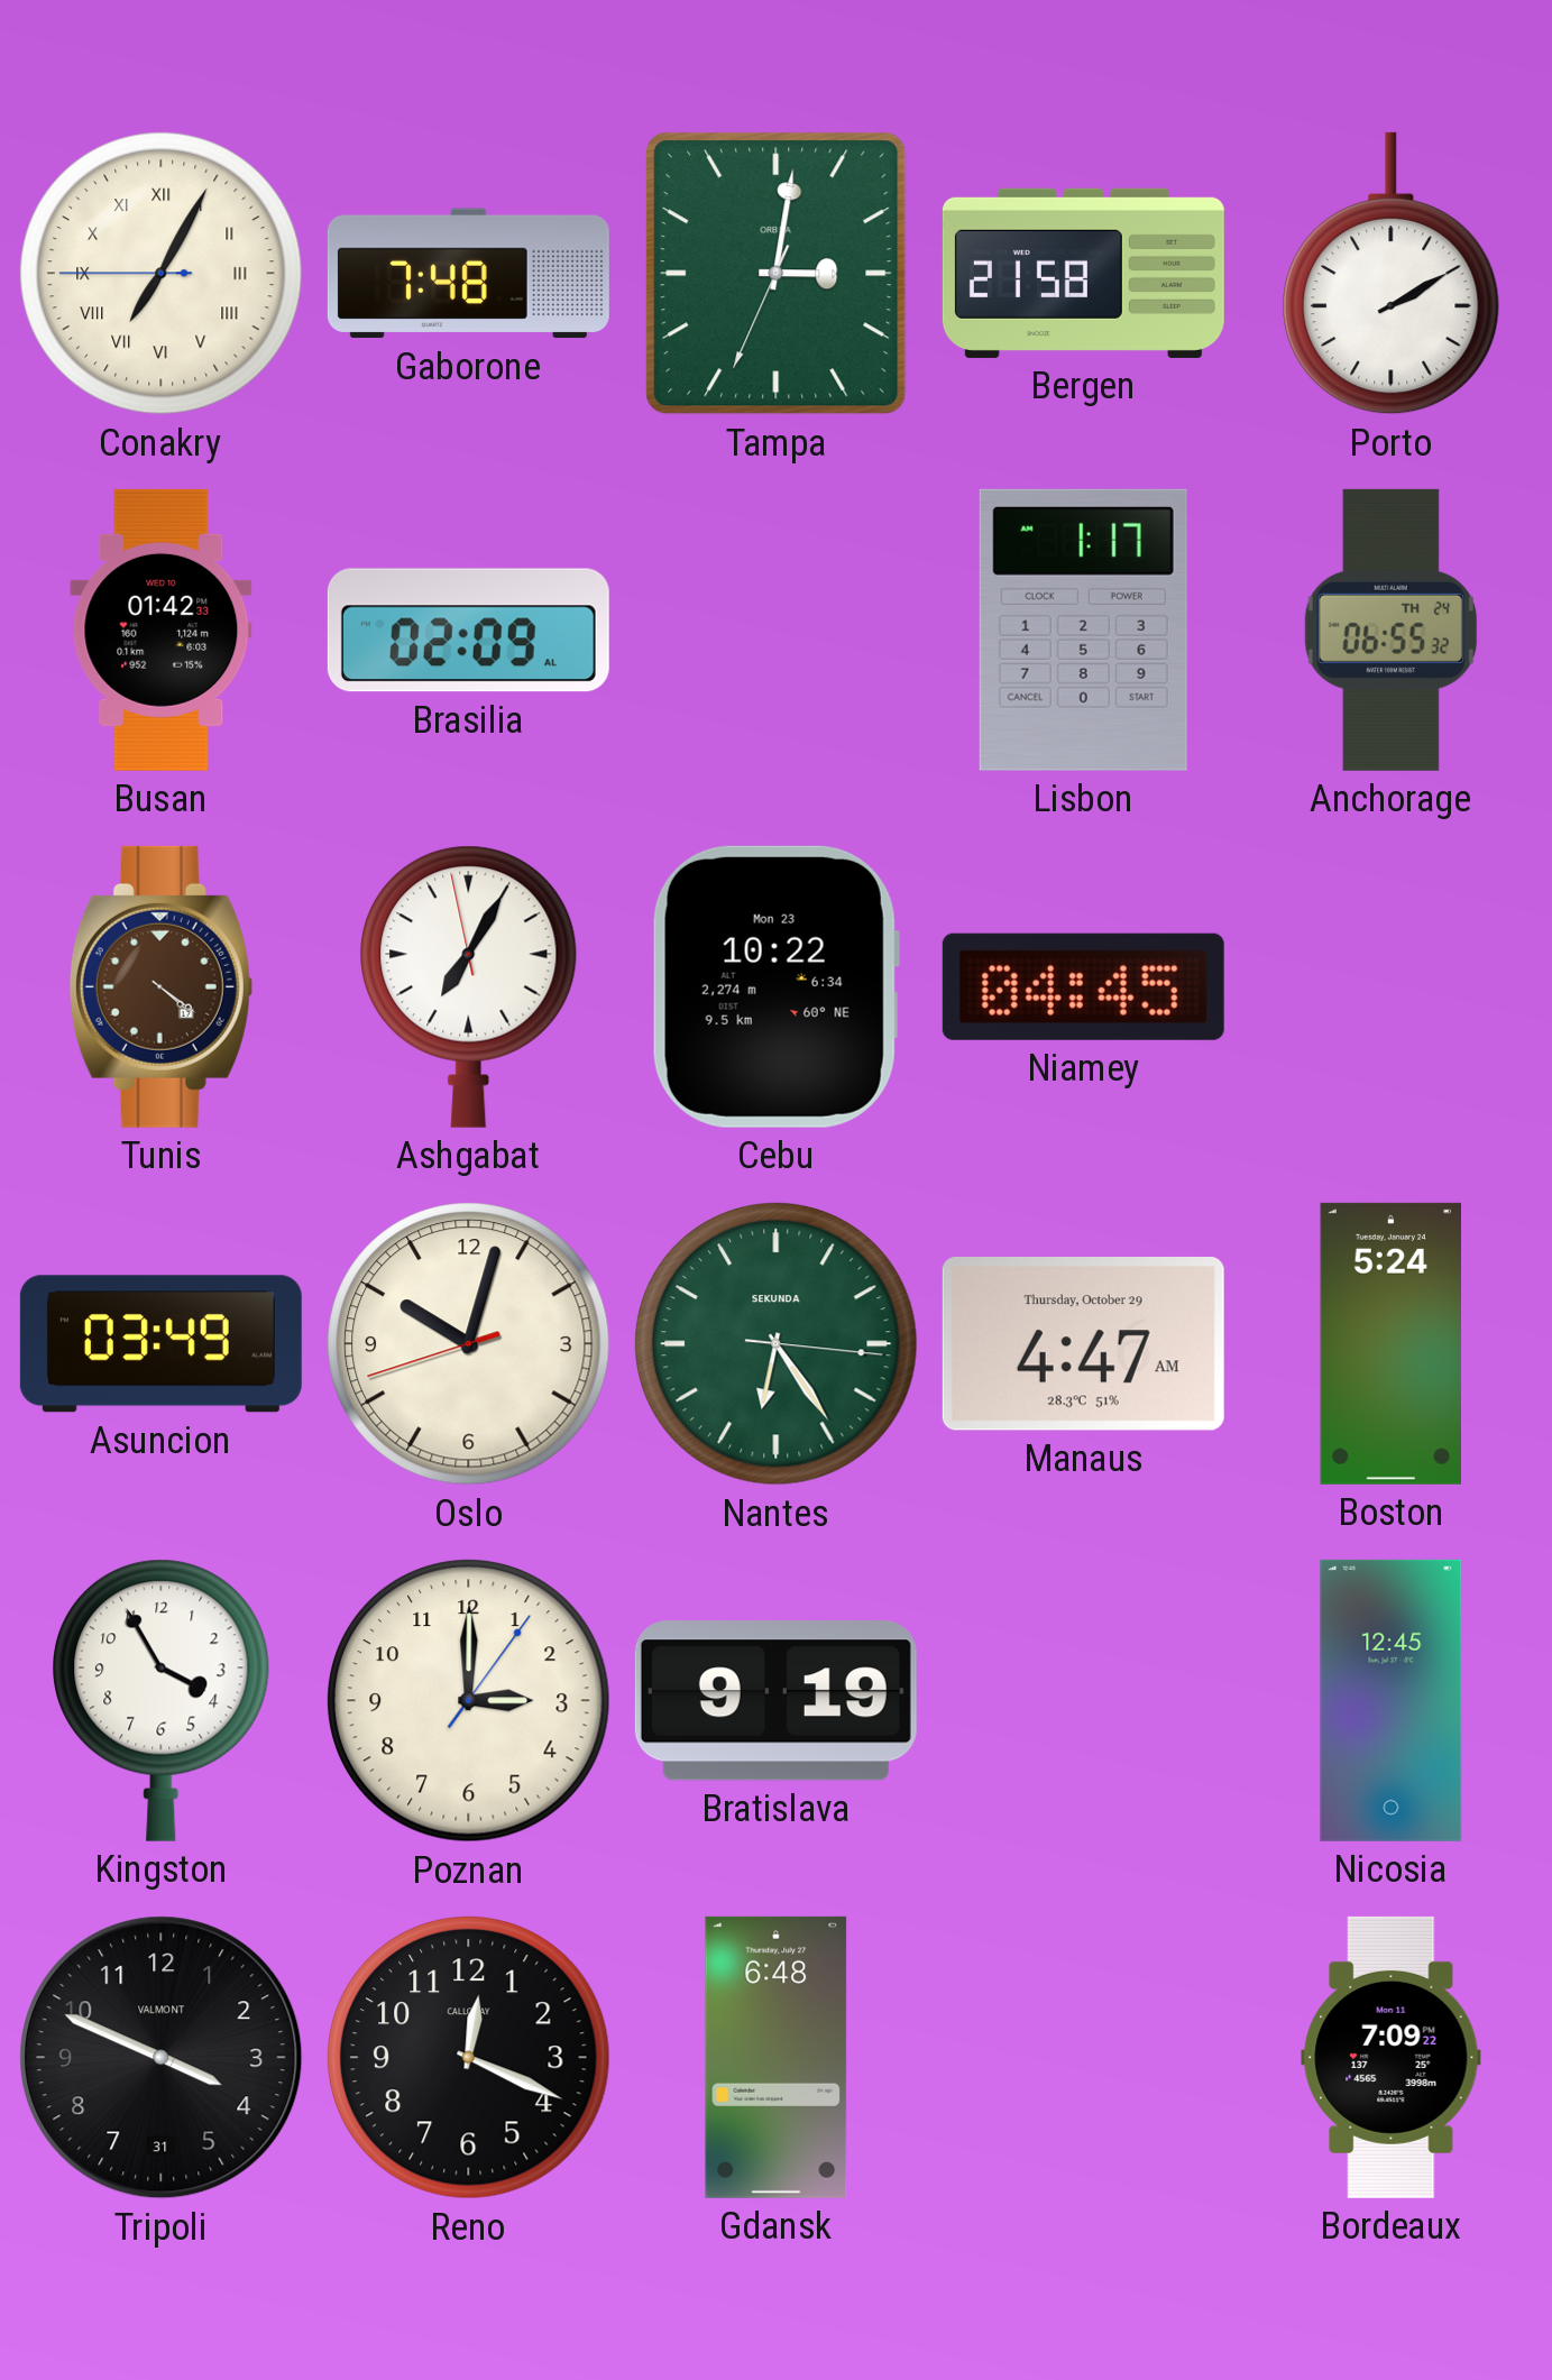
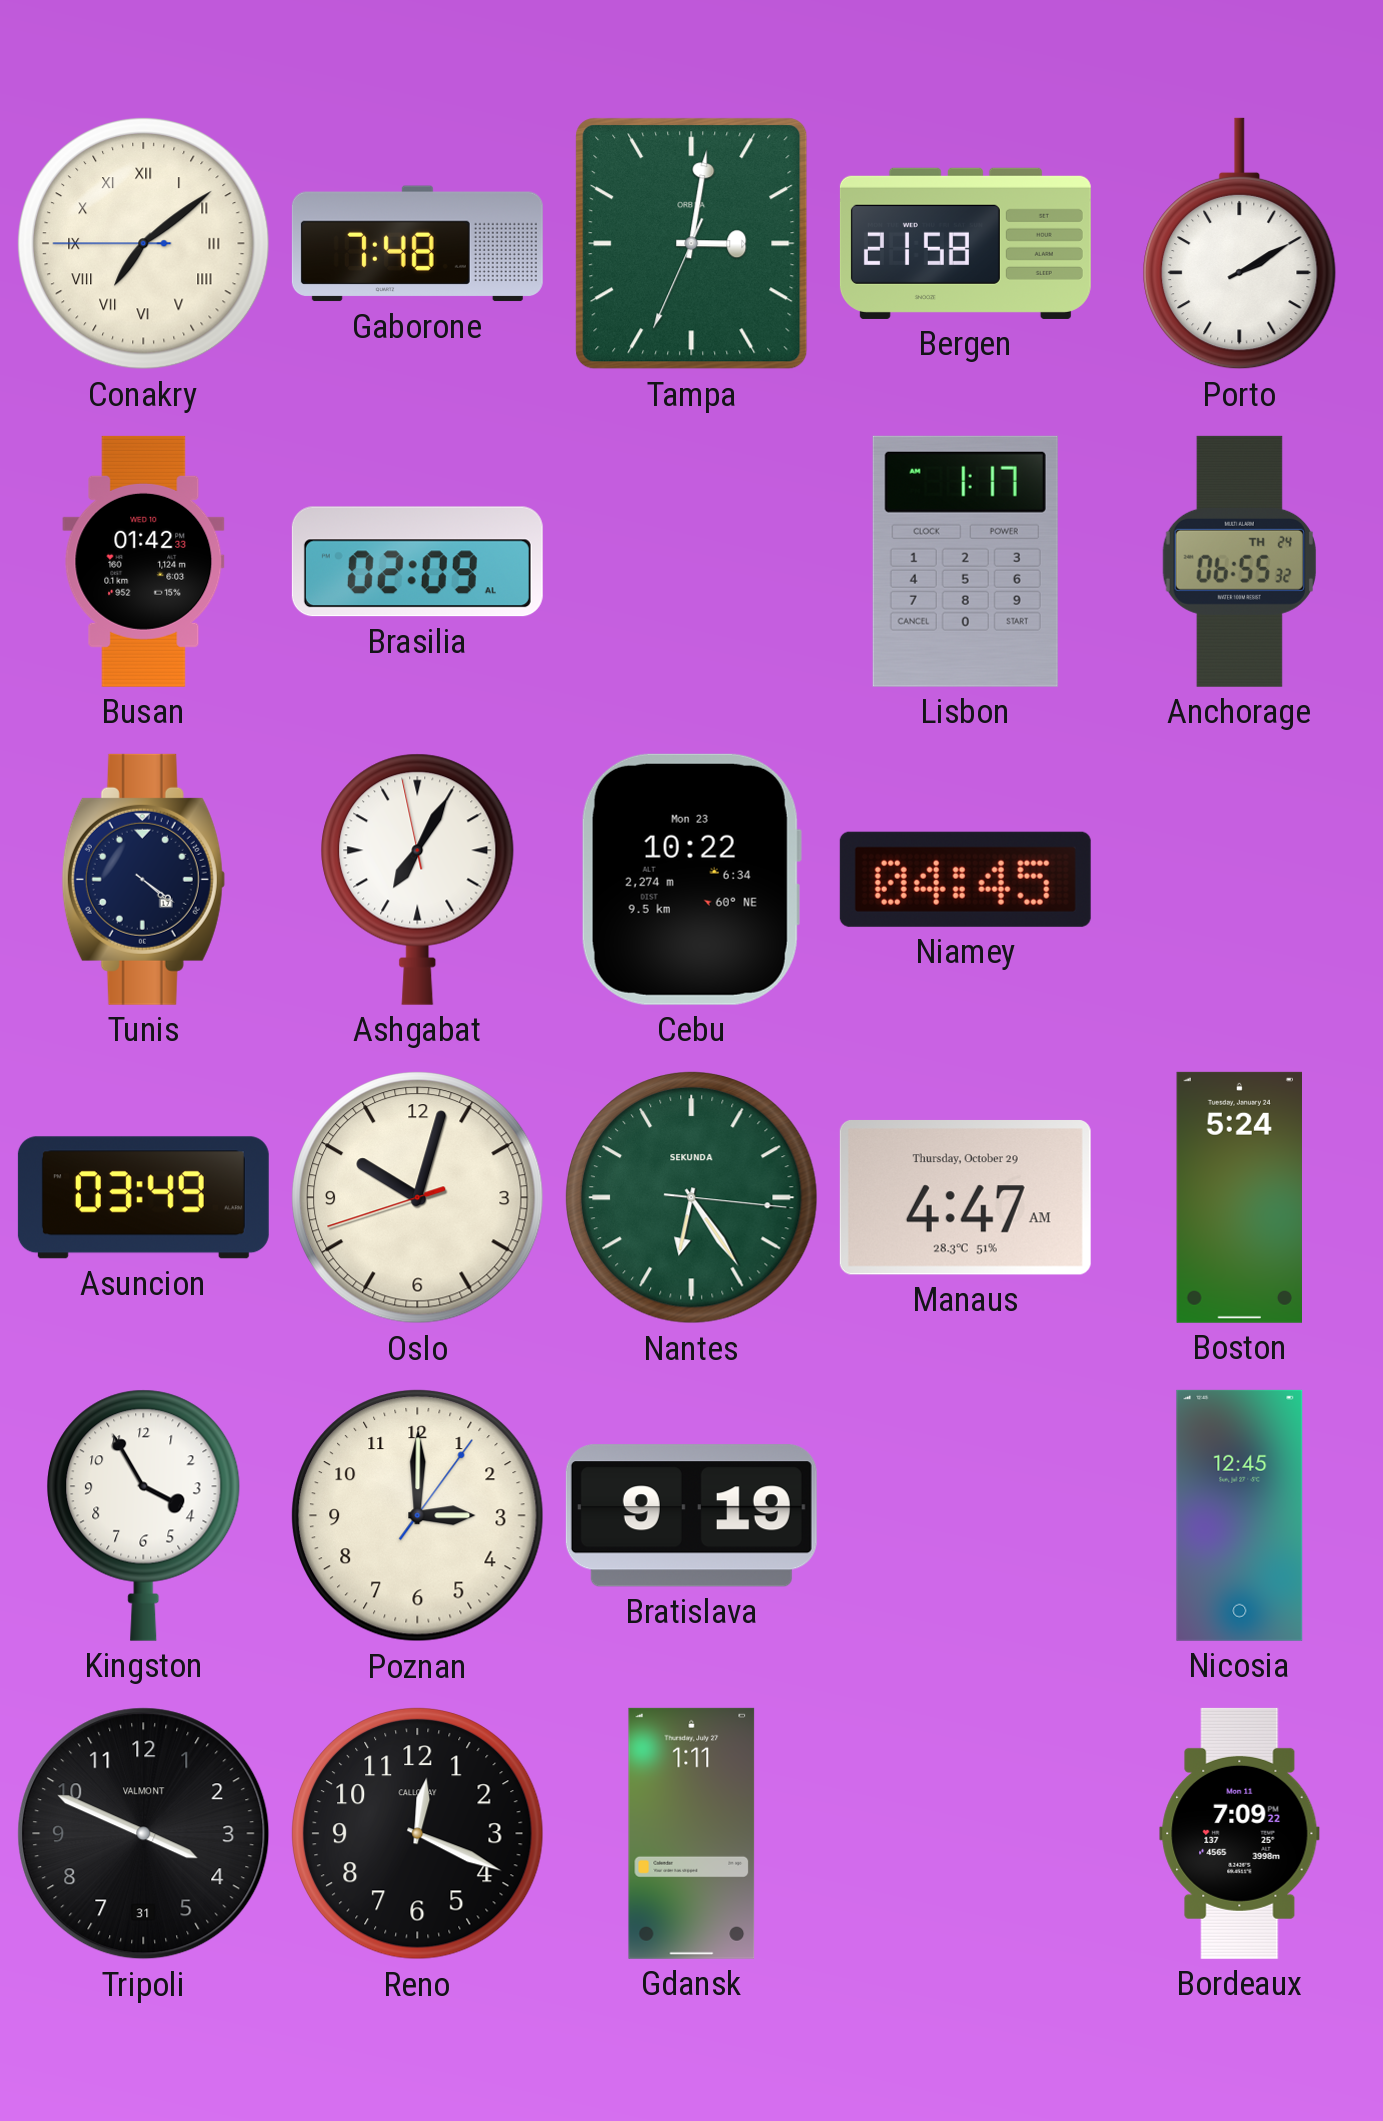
Conakry: 7:04 -> 7:08
Tunis dial: brown -> navy
Gdansk: 6:48 -> 1:11
